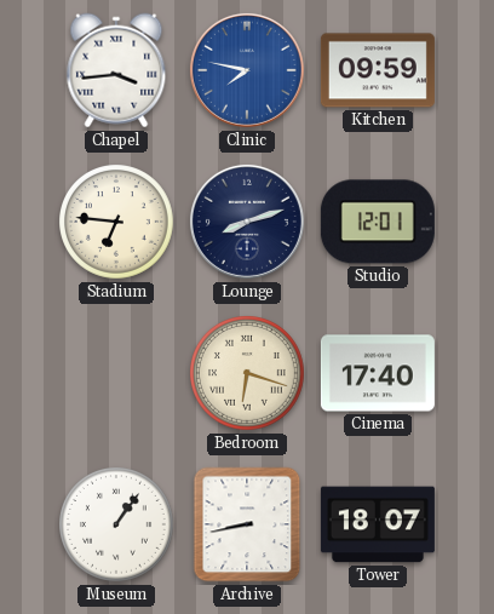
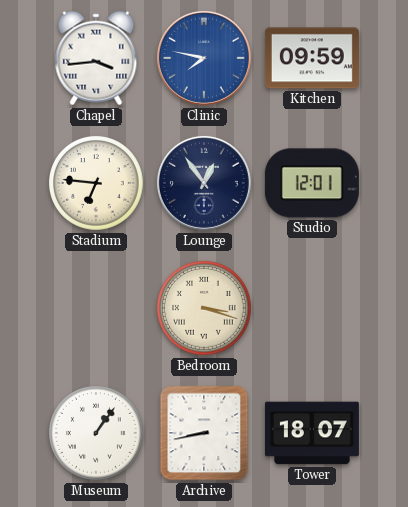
Lounge: 8:12 -> 12:54
Bedroom: 6:18 -> 3:18
Cinema: 17:40 -> none
